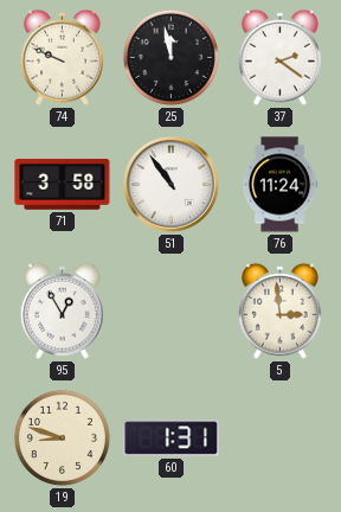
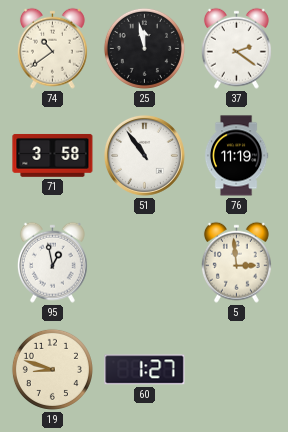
74: 9:49 -> 10:39
76: 11:24 -> 11:19
95: 12:55 -> 12:58
60: 1:31 -> 1:27
